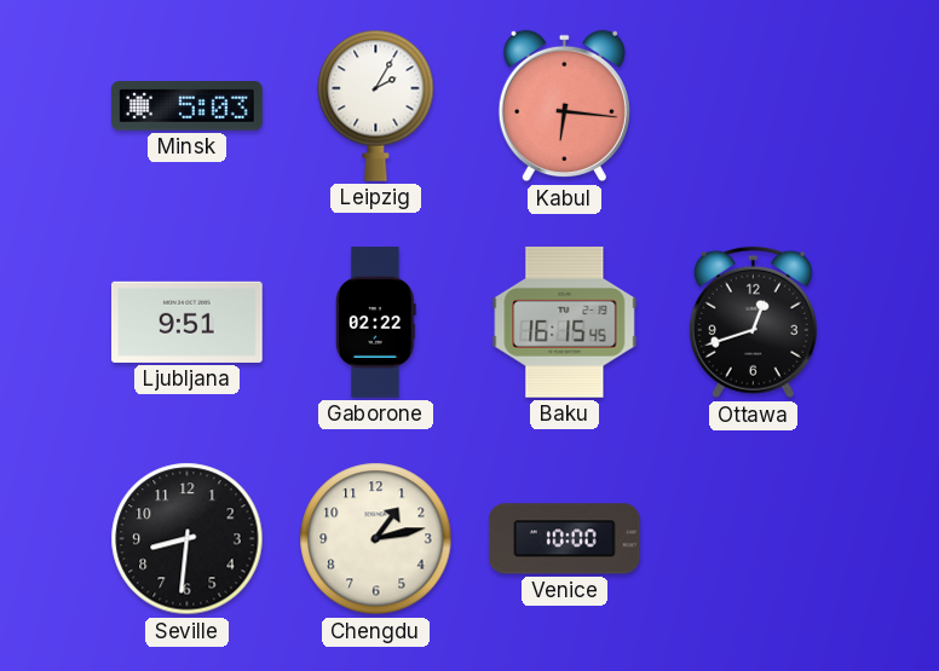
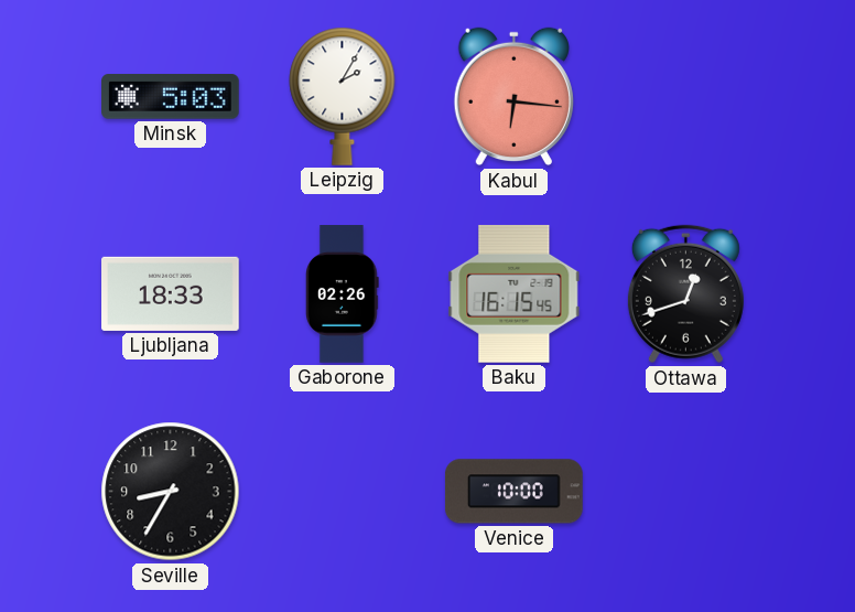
Ljubljana: 9:51 -> 18:33
Gaborone: 02:22 -> 02:26
Seville: 8:31 -> 8:35
Chengdu: 1:13 -> none
